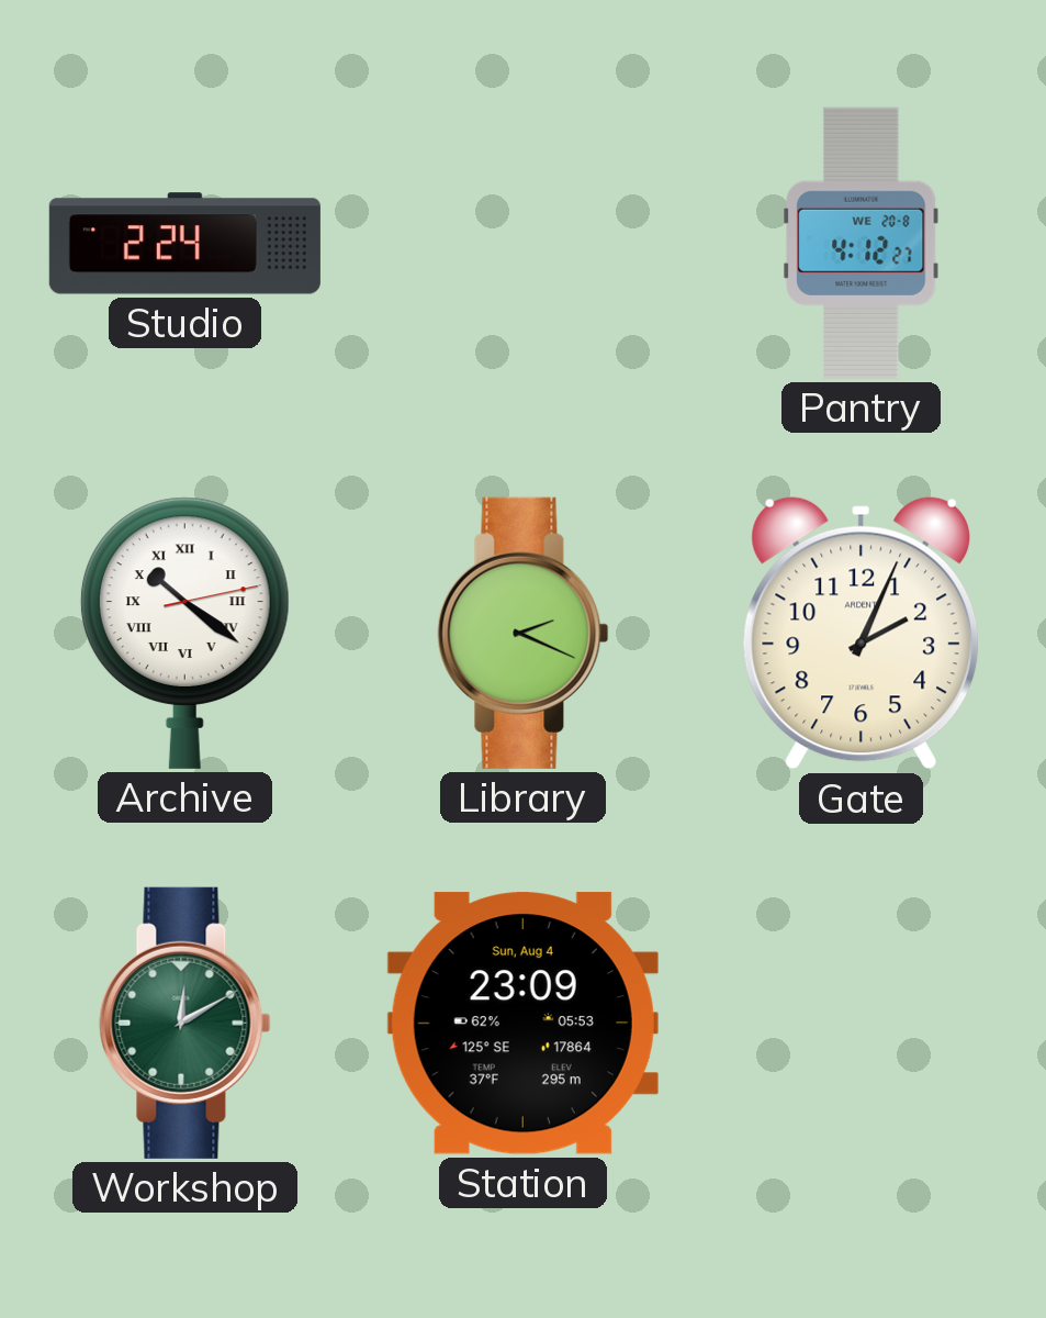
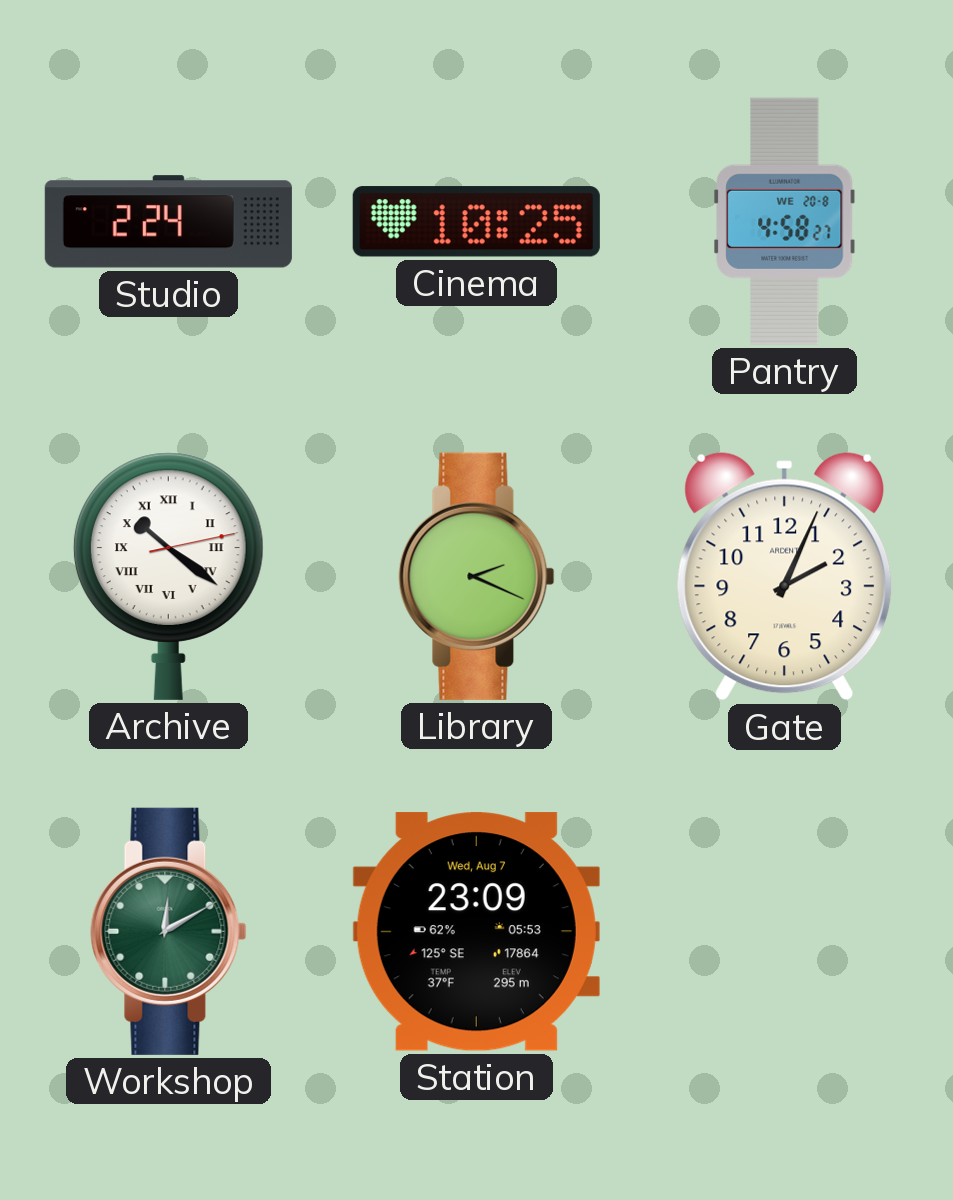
Cinema: none -> 10:25
Pantry: 4:12 -> 4:58
Station date: Sun, Aug 4 -> Wed, Aug 7
